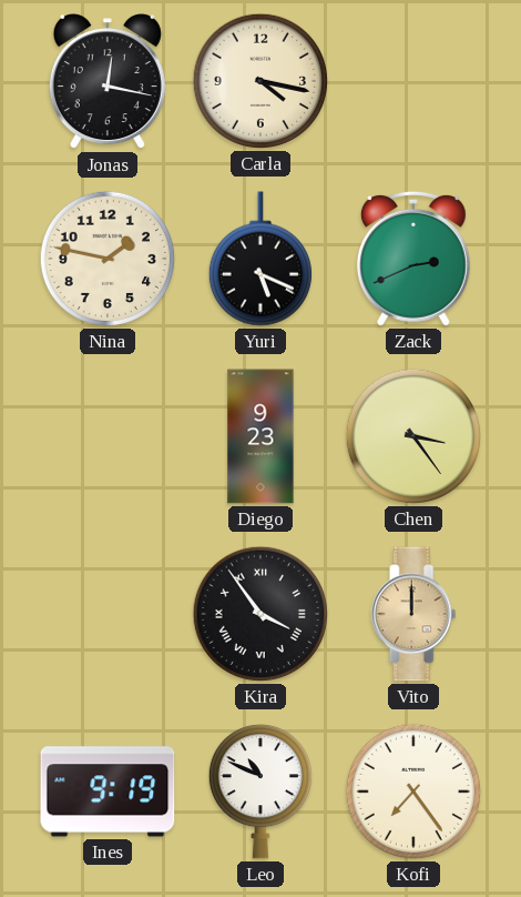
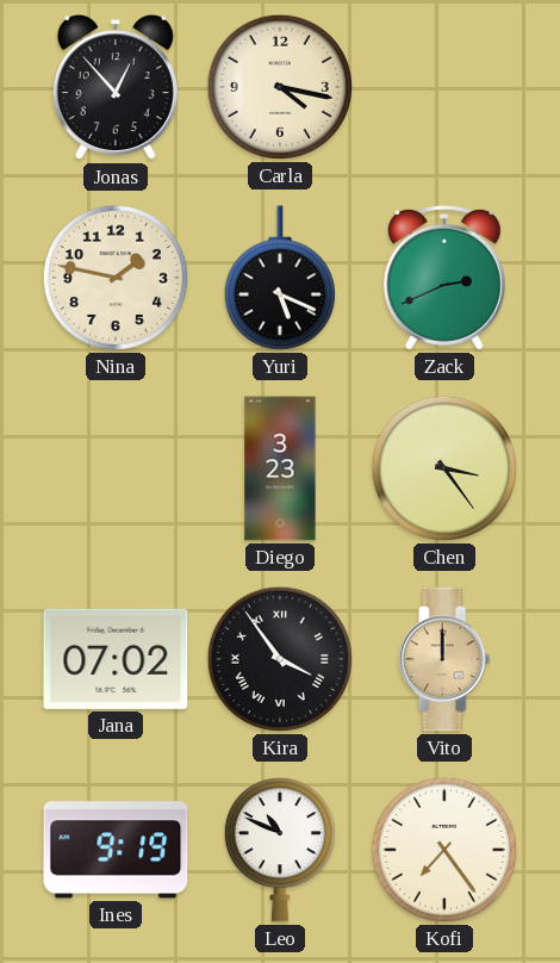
Jonas: 12:17 -> 12:53
Diego: 9:23 -> 3:23
Jana: none -> 07:02
